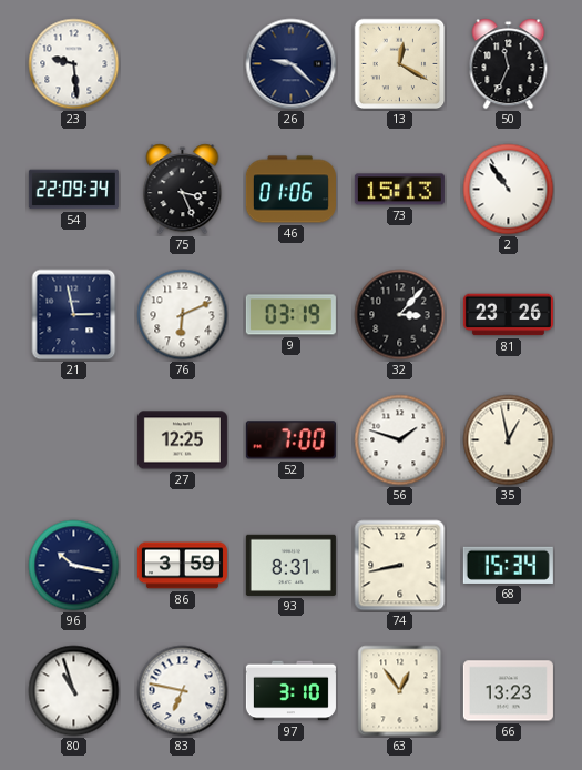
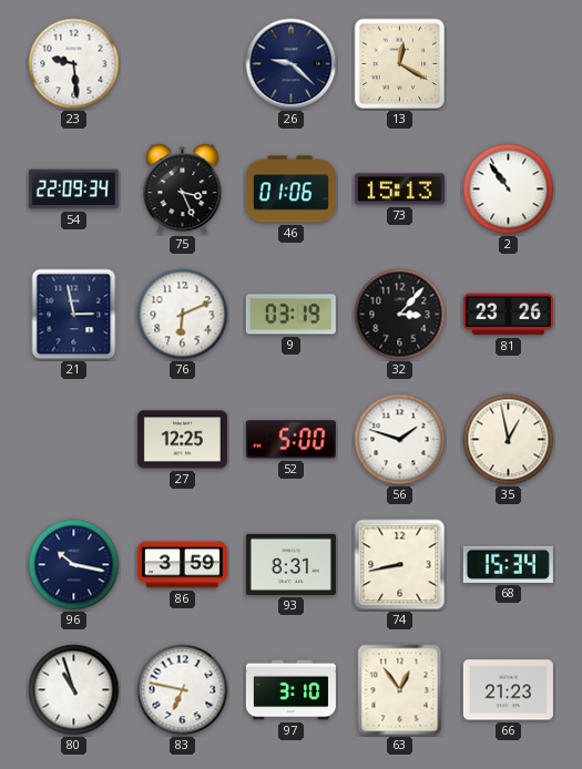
50: 11:34 -> none
52: 7:00 -> 5:00
66: 13:23 -> 21:23
